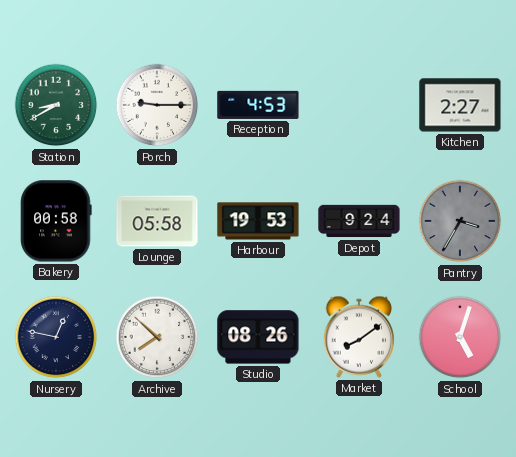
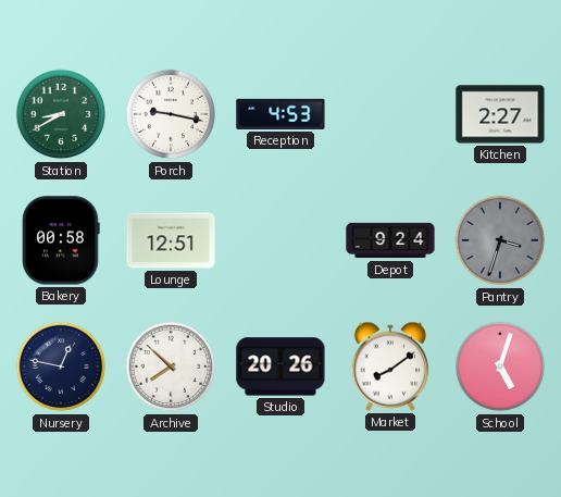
Porch: 9:15 -> 9:17
Lounge: 05:58 -> 12:51
Harbour: 19:53 -> none
Pantry: 3:35 -> 3:33
Studio: 08:26 -> 20:26
